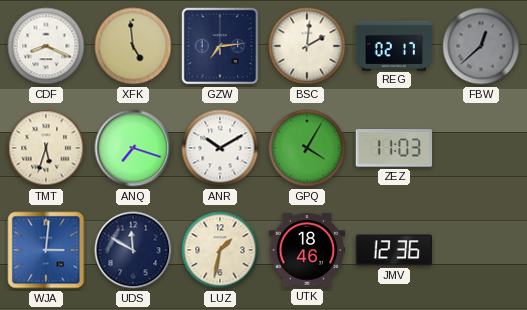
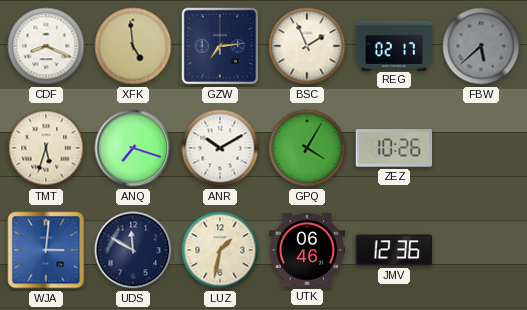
BSC: 2:01 -> 1:56
FBW: 12:38 -> 5:38
ZEZ: 11:03 -> 10:26
UTK: 18:46 -> 06:46
